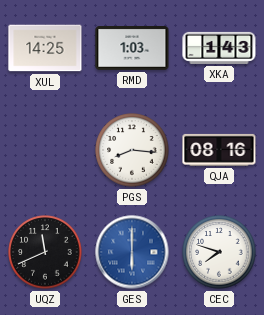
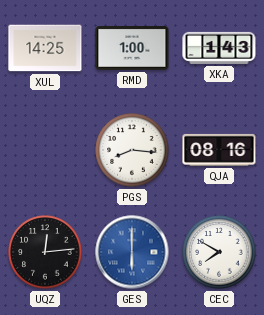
RMD: 1:03 -> 1:00
UQZ: 11:41 -> 12:14
CEC: 7:48 -> 7:50
